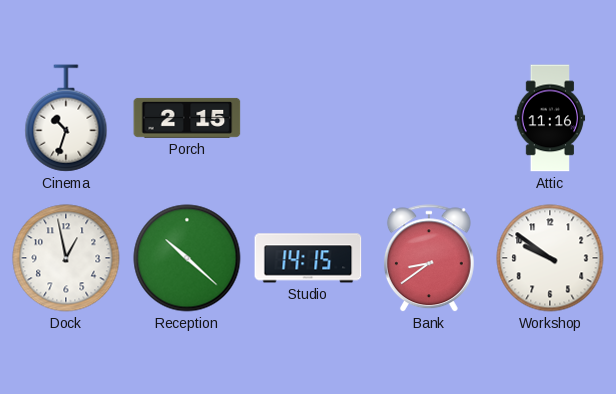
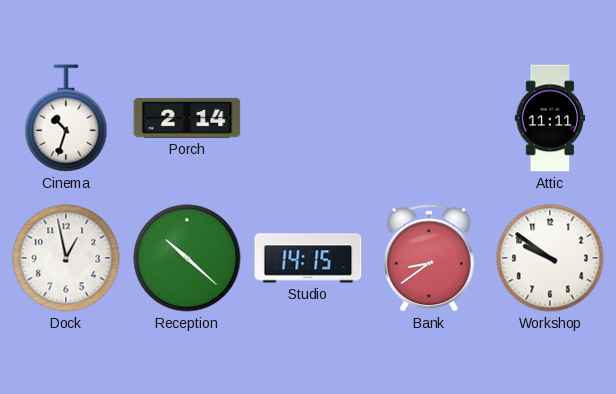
Porch: 2:15 -> 2:14
Attic: 11:16 -> 11:11
